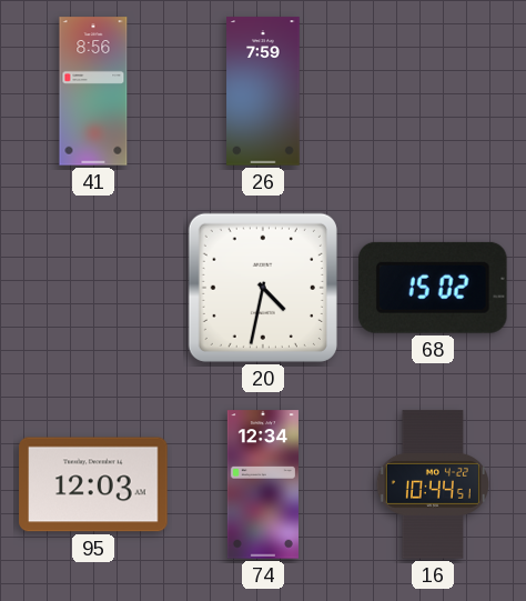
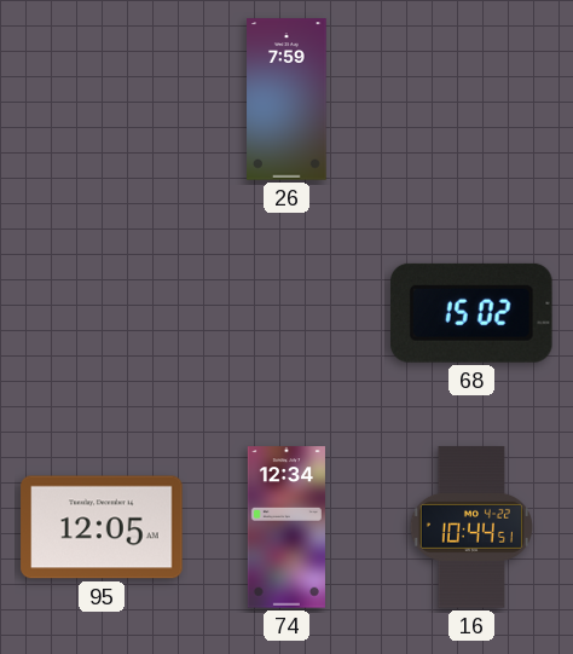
41: 8:56 -> none
20: 4:32 -> none
95: 12:03 -> 12:05
